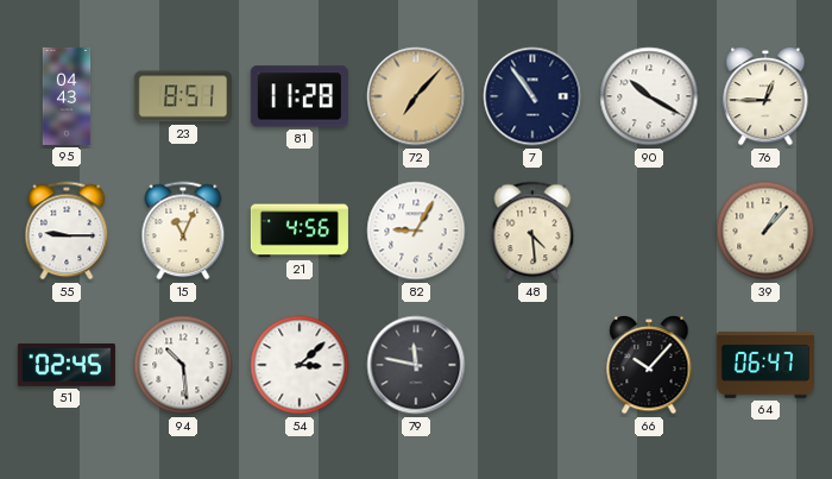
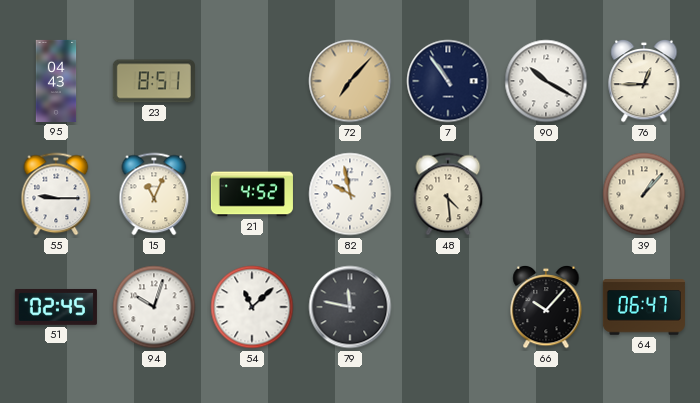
81: 11:28 -> none
21: 4:56 -> 4:52
82: 9:05 -> 9:58
94: 10:29 -> 10:03
54: 3:08 -> 11:08
